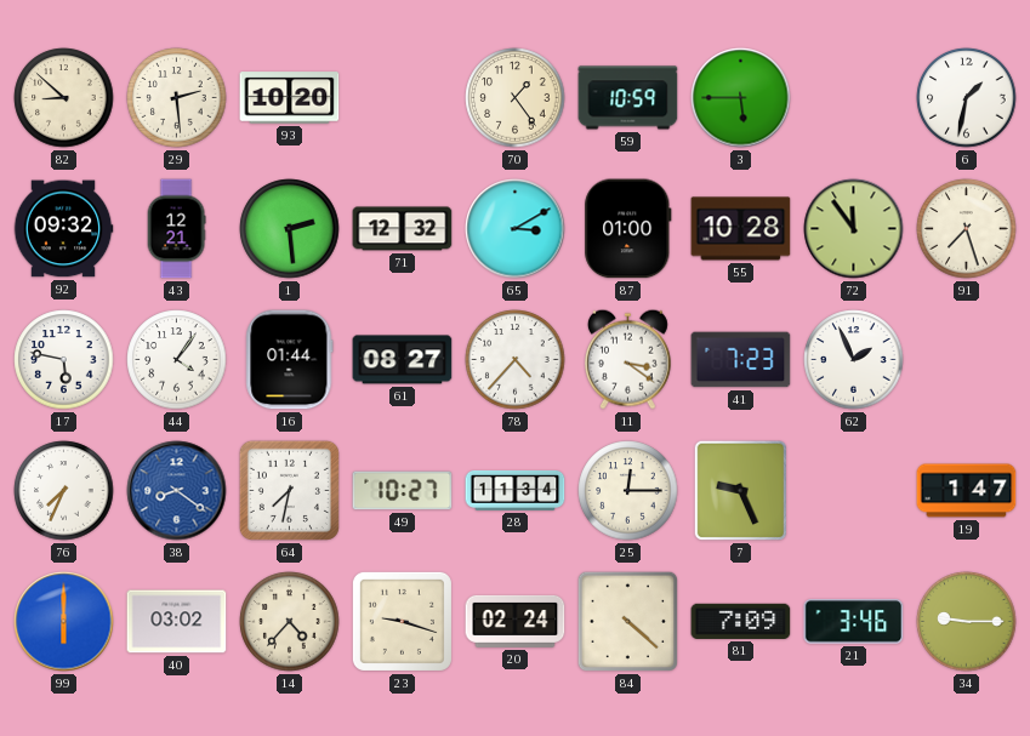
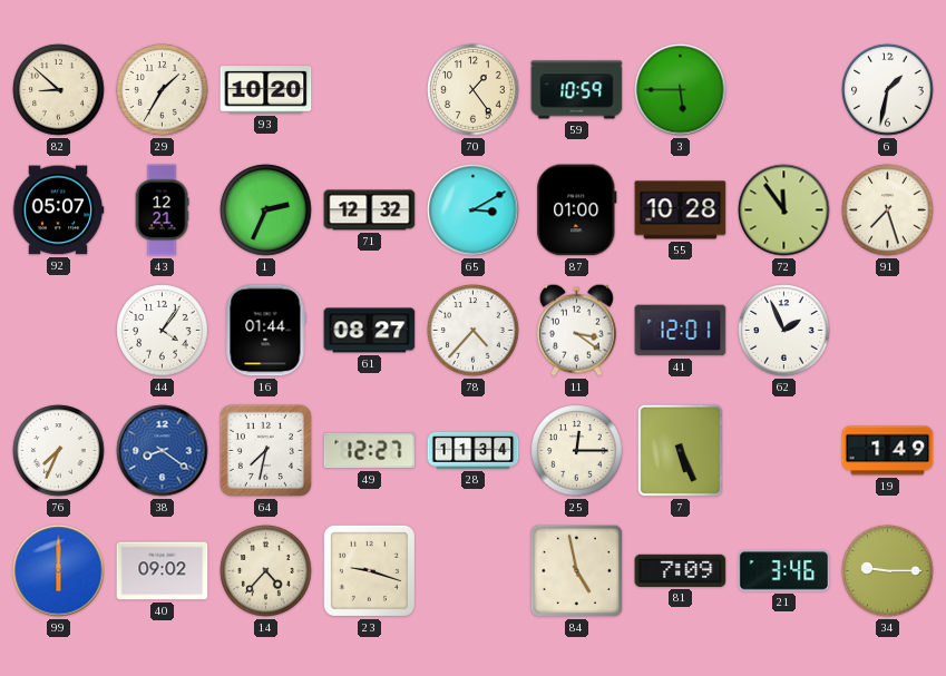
29: 2:29 -> 1:35
92: 09:32 -> 05:07
1: 2:29 -> 2:34
17: 5:47 -> none
41: 7:23 -> 12:01
49: 10:27 -> 12:27
7: 9:26 -> 5:26
19: 1:47 -> 1:49
40: 03:02 -> 09:02
20: 02:24 -> none
84: 4:22 -> 4:58
